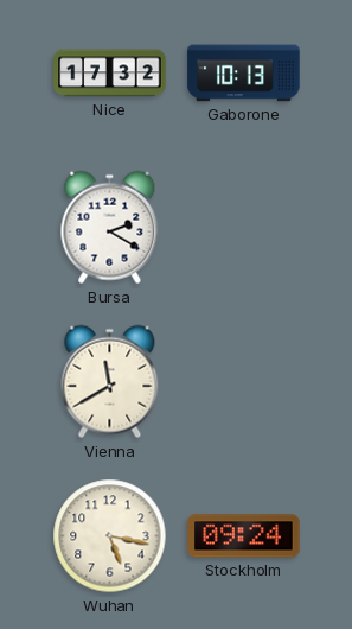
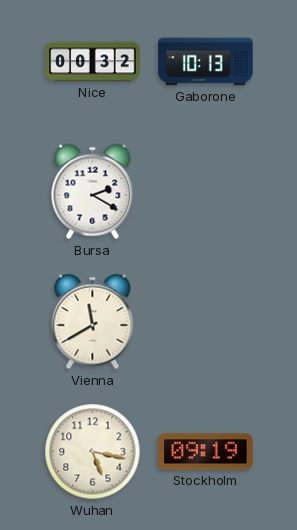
Nice: 17:32 -> 00:32
Stockholm: 09:24 -> 09:19
